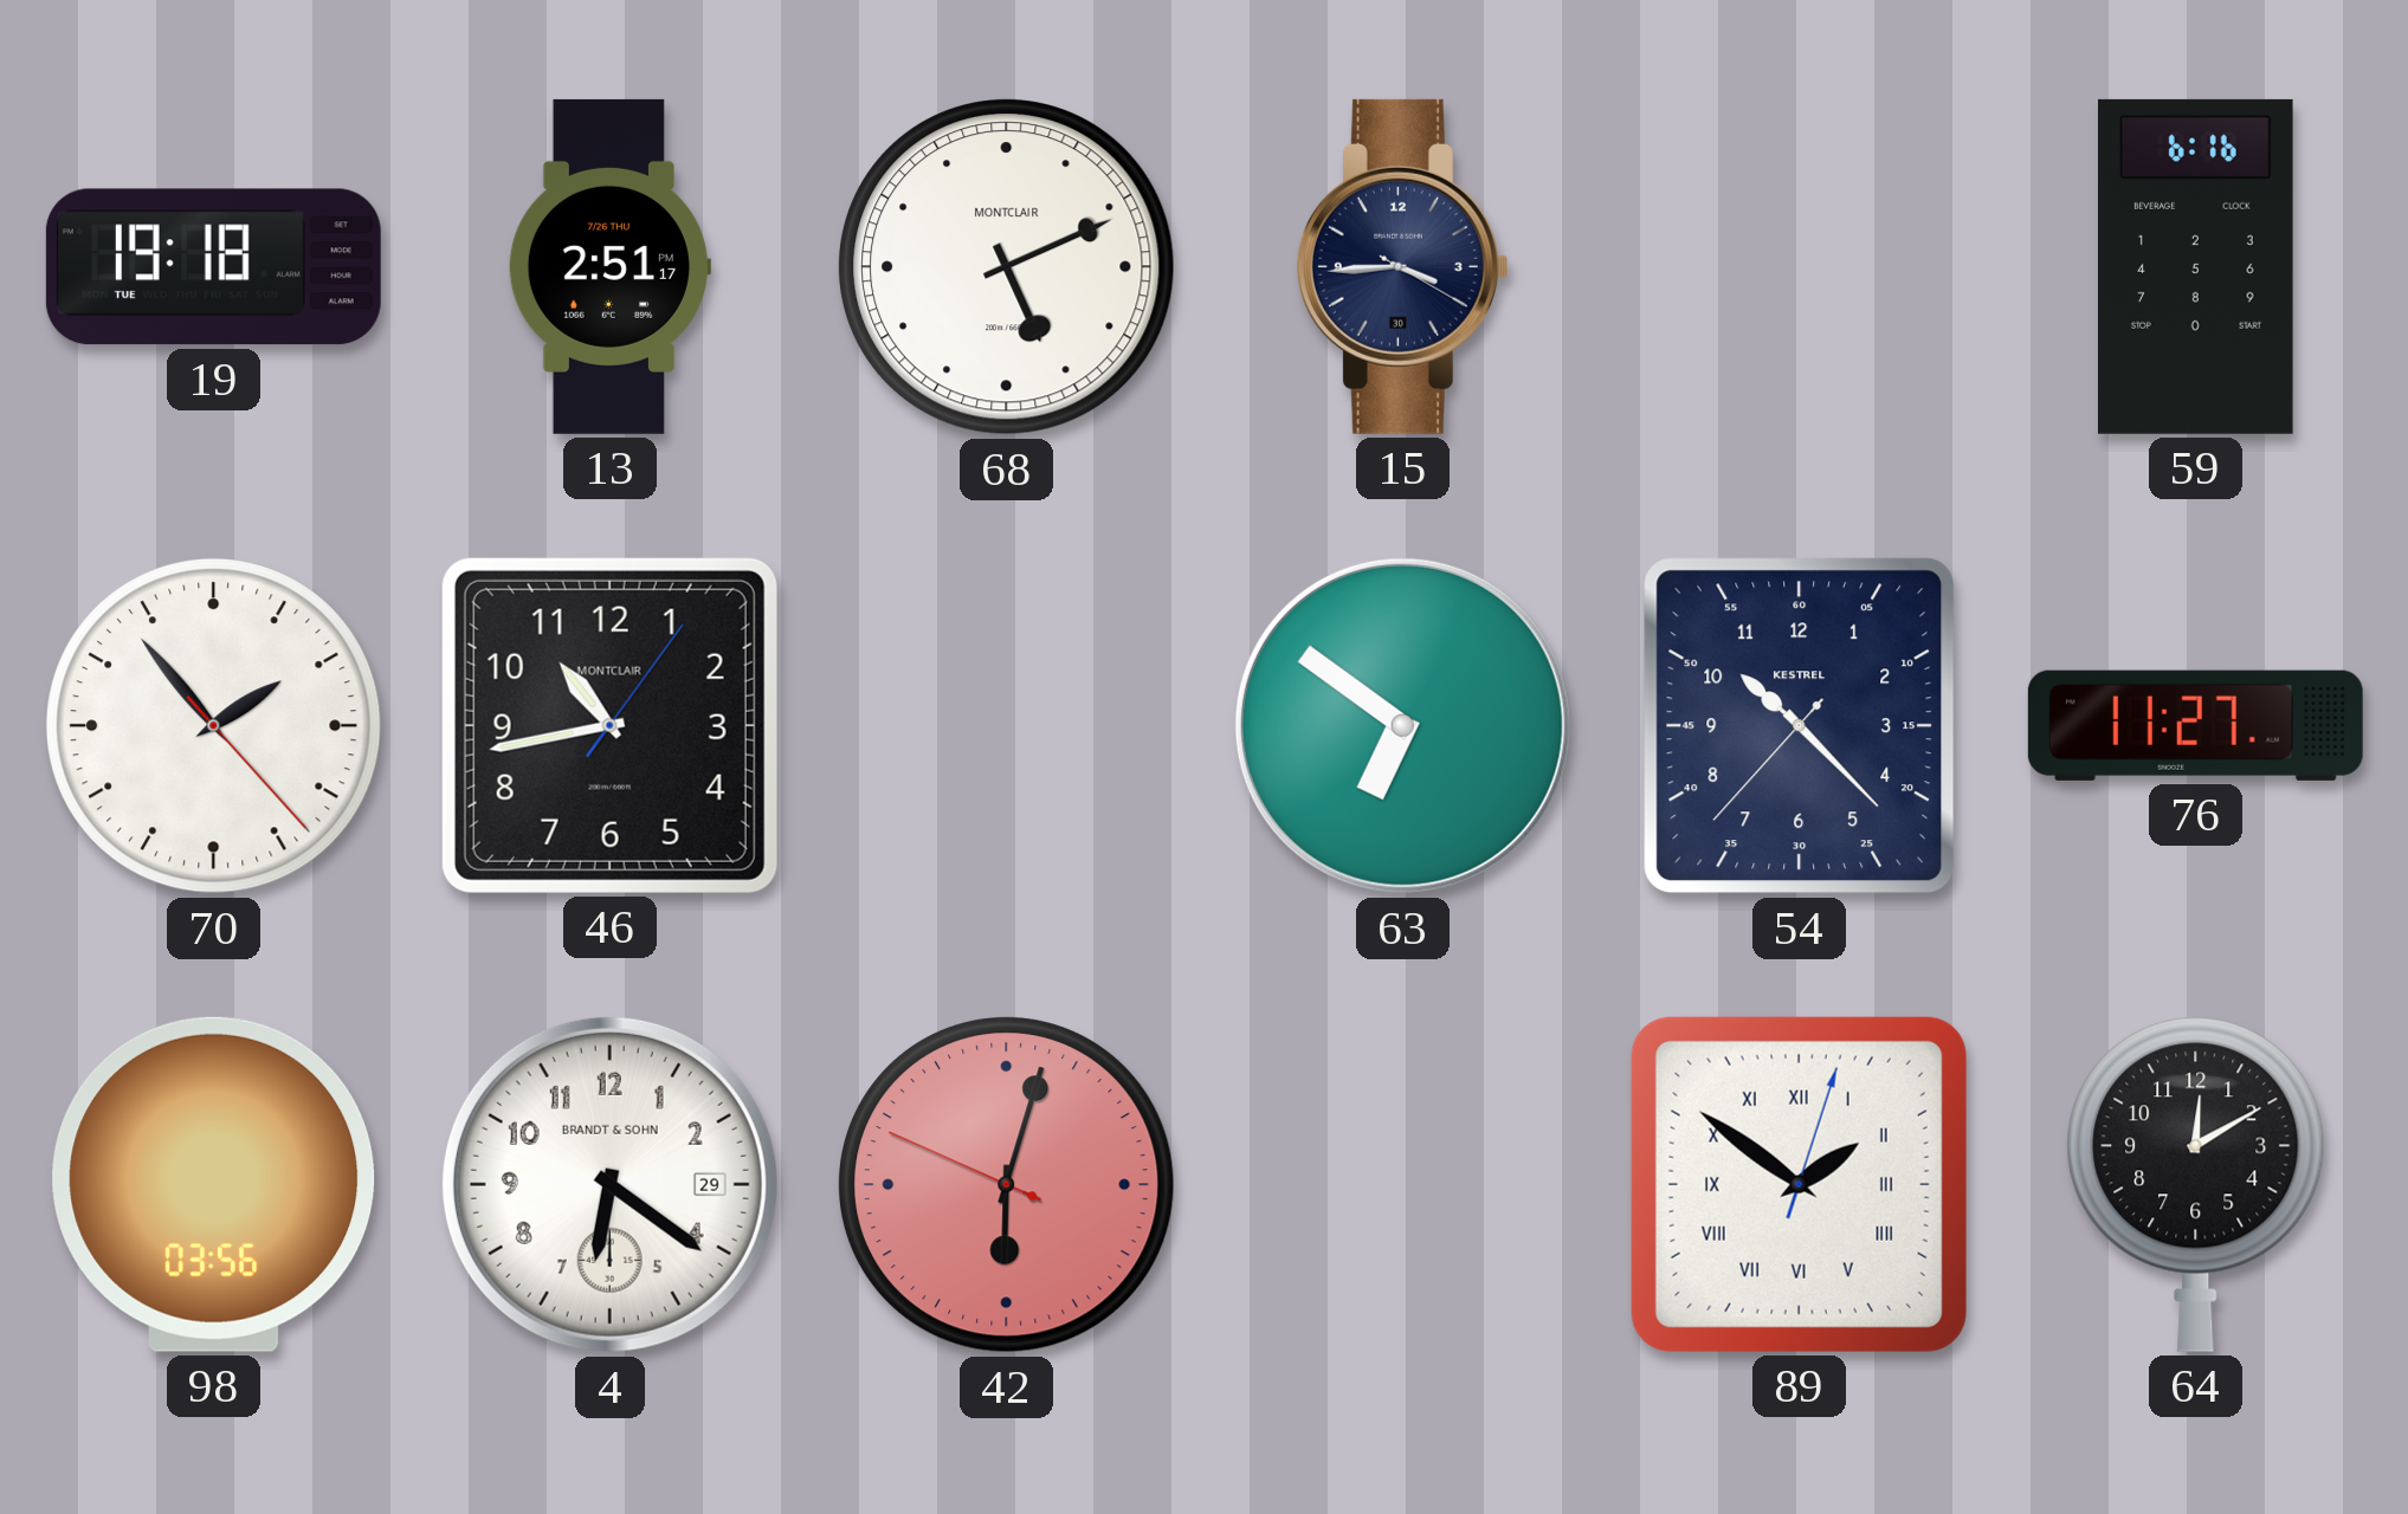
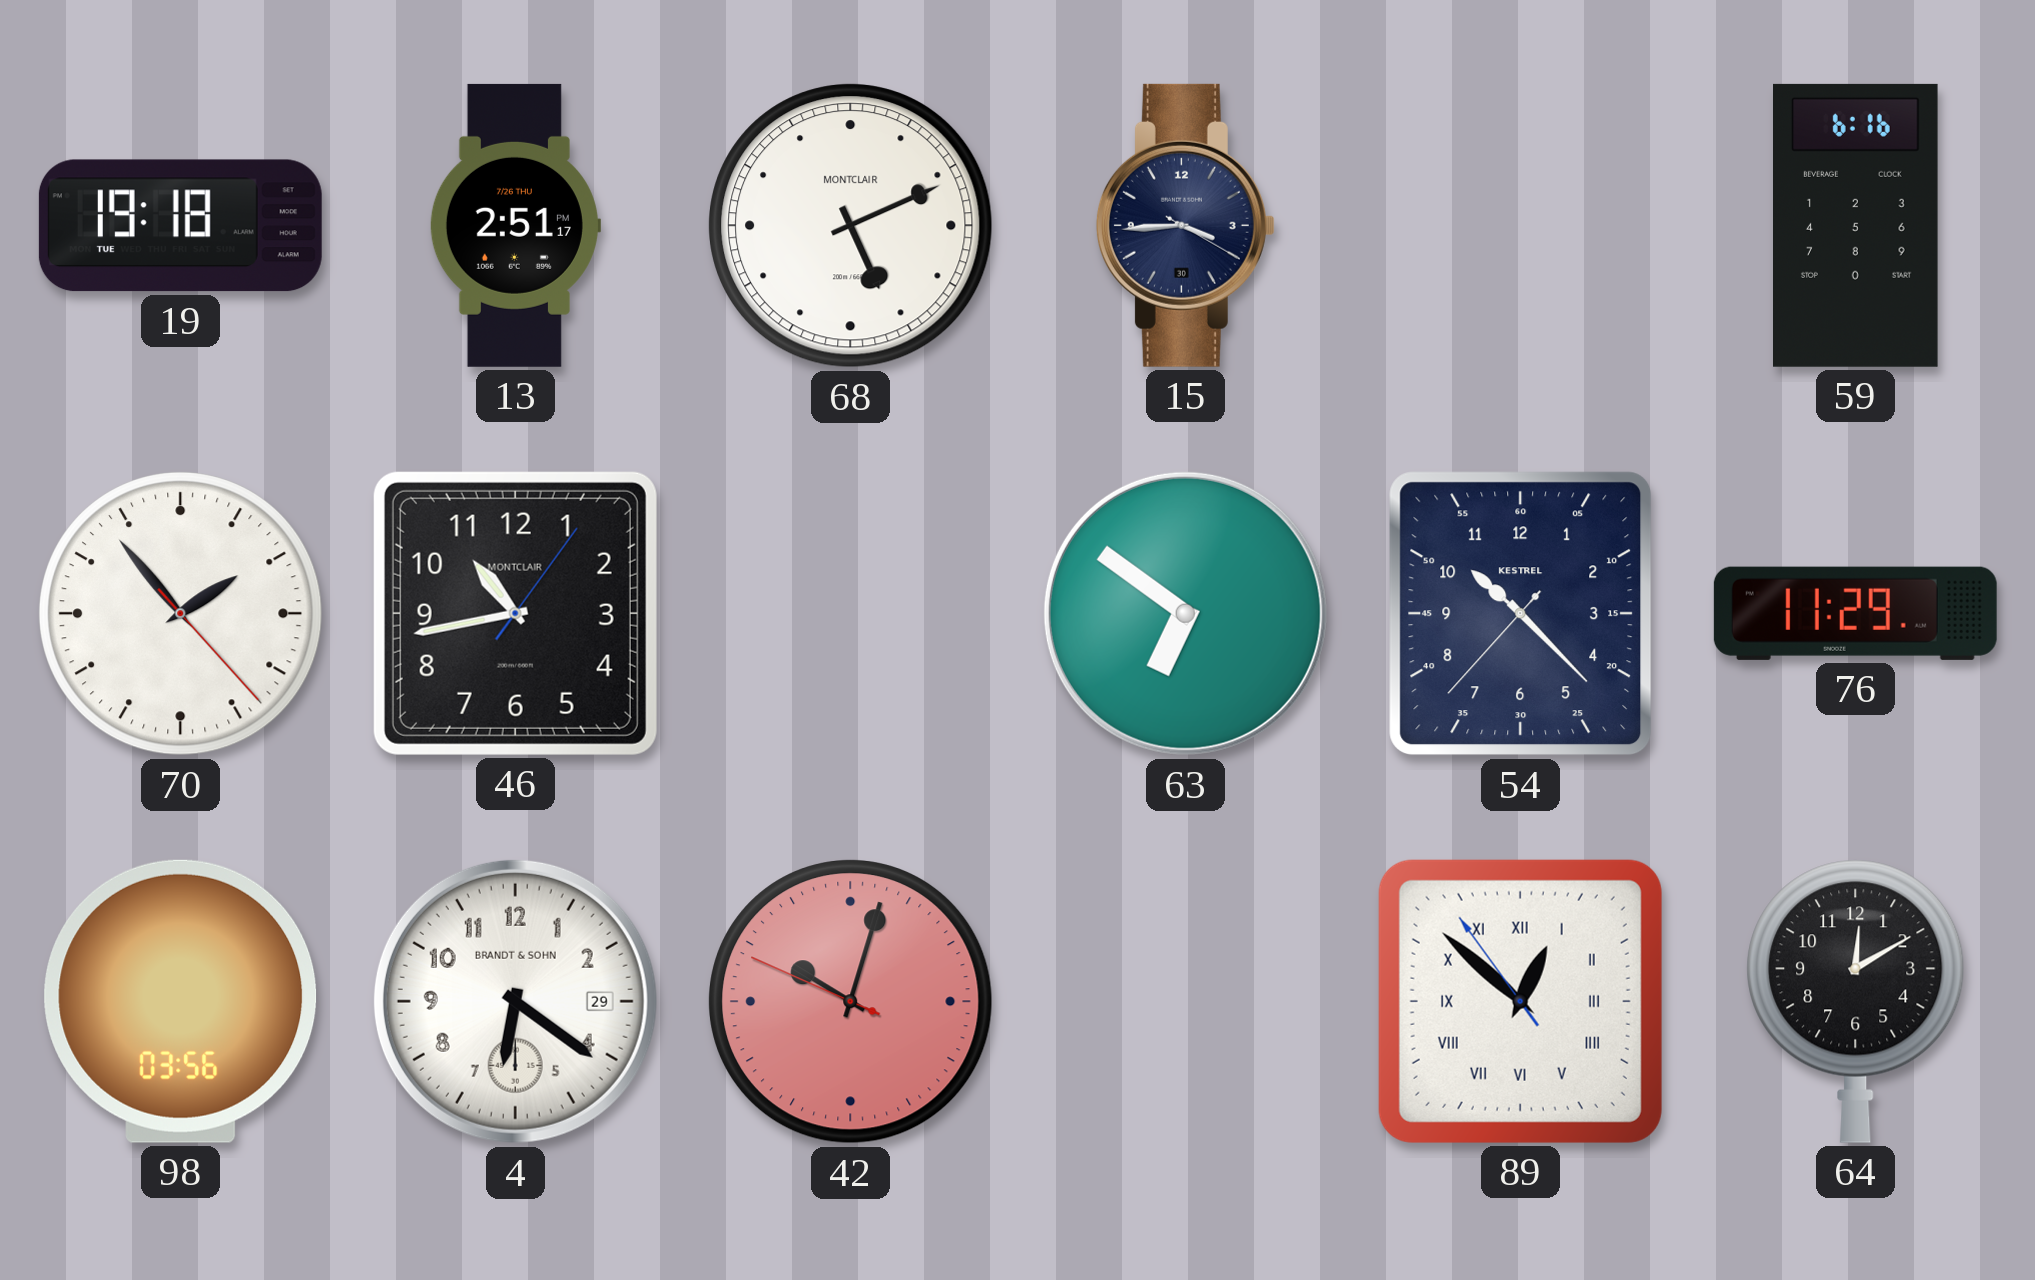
76: 11:27 -> 11:29
42: 6:02 -> 10:02
89: 1:51 -> 12:51
